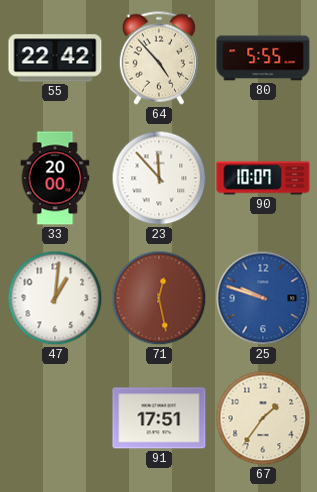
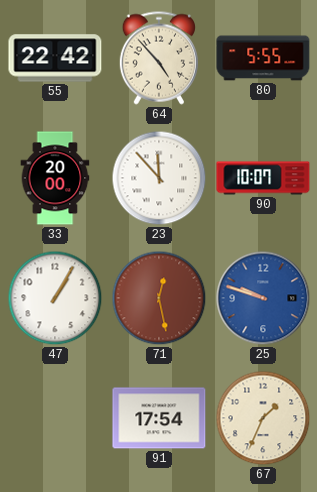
47: 1:01 -> 1:05
91: 17:51 -> 17:54
67: 1:36 -> 1:34
